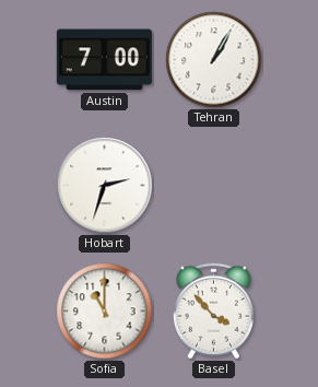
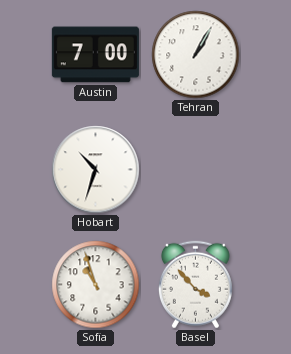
Hobart: 2:33 -> 10:33
Sofia: 11:00 -> 10:57
